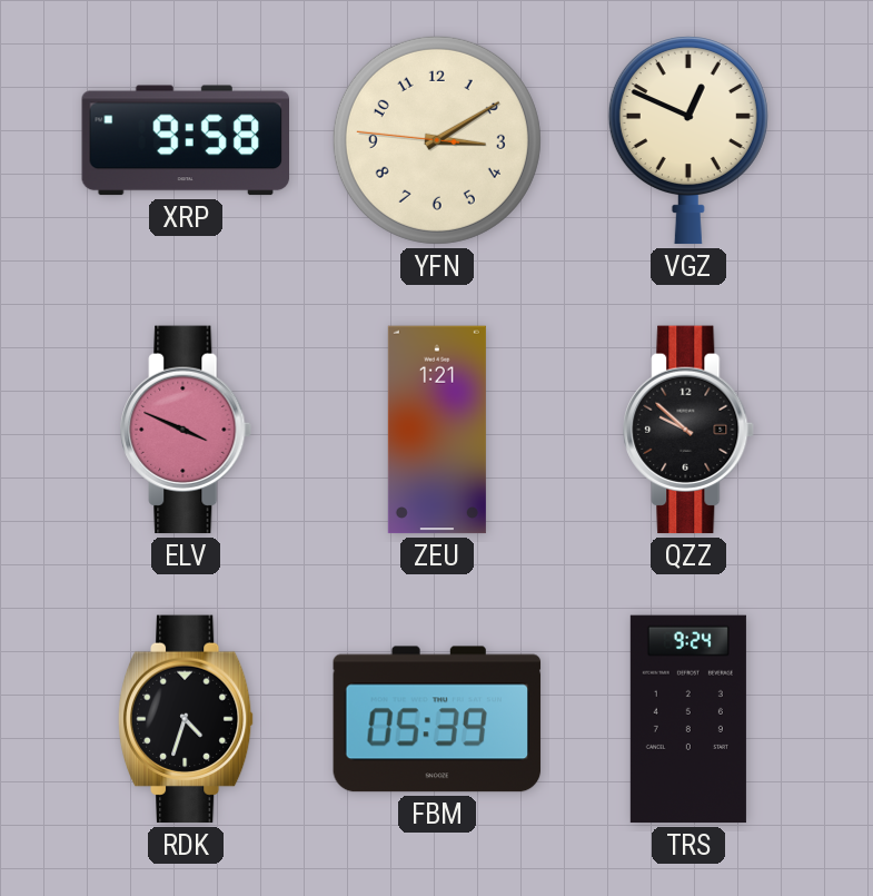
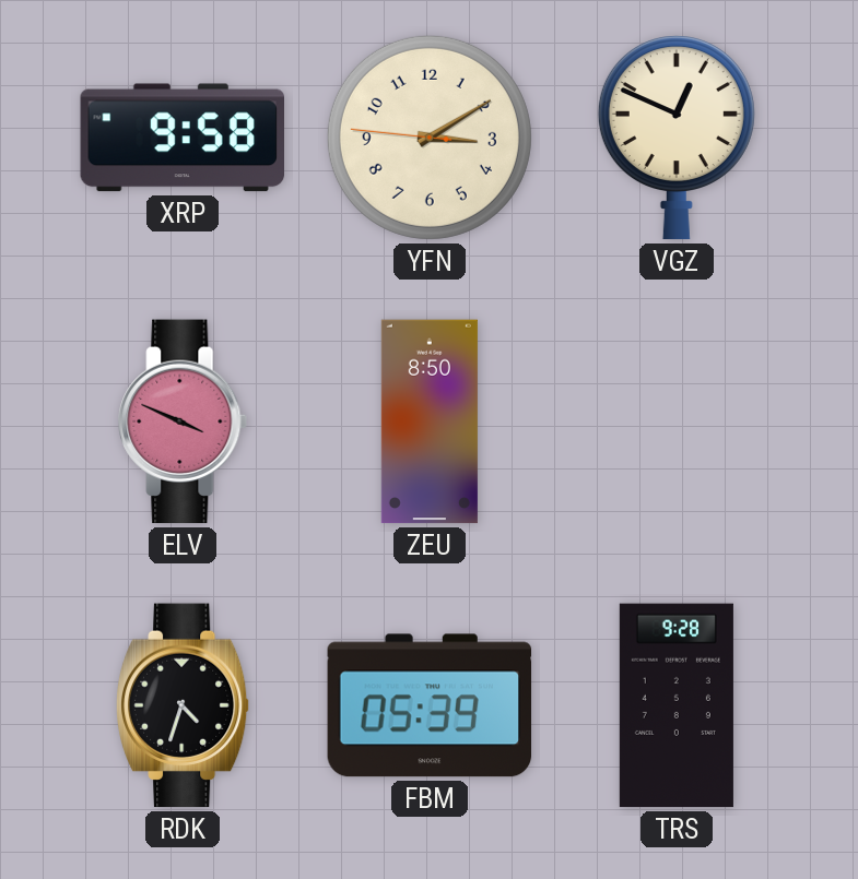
ZEU: 1:21 -> 8:50
QZZ: 9:52 -> none
TRS: 9:24 -> 9:28
